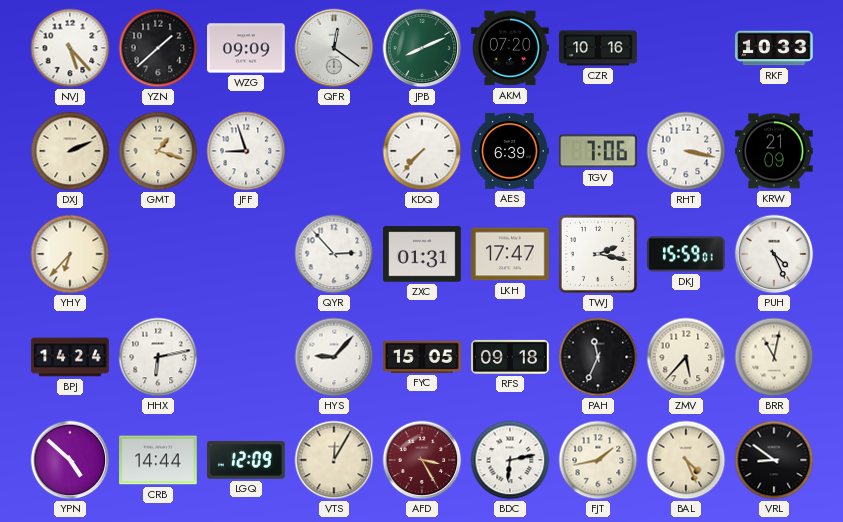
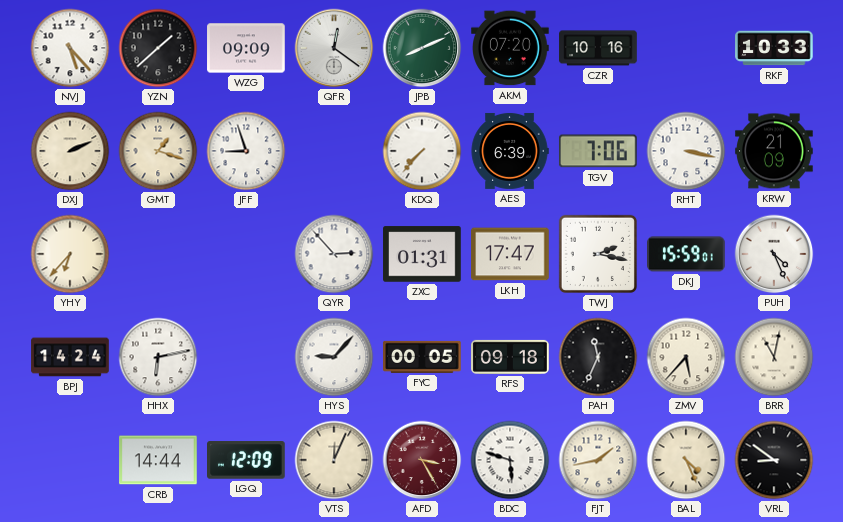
FYC: 15:05 -> 00:05
YPN: 4:52 -> none
VTS: 12:05 -> 12:04
BDC: 6:13 -> 5:48
